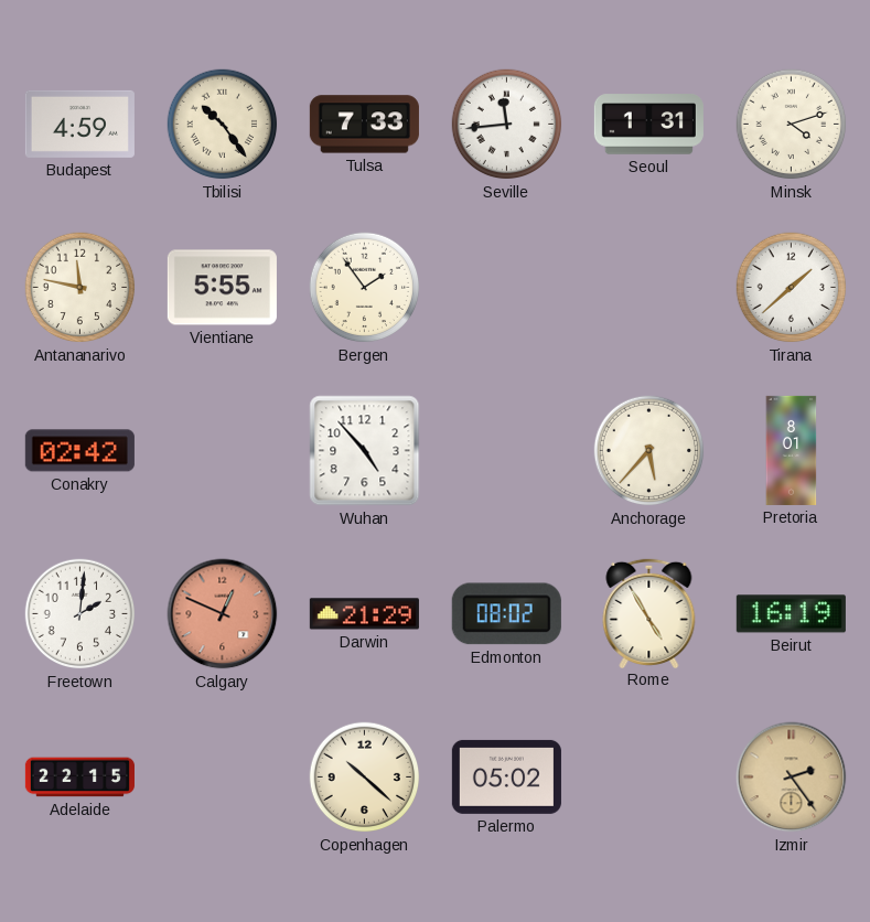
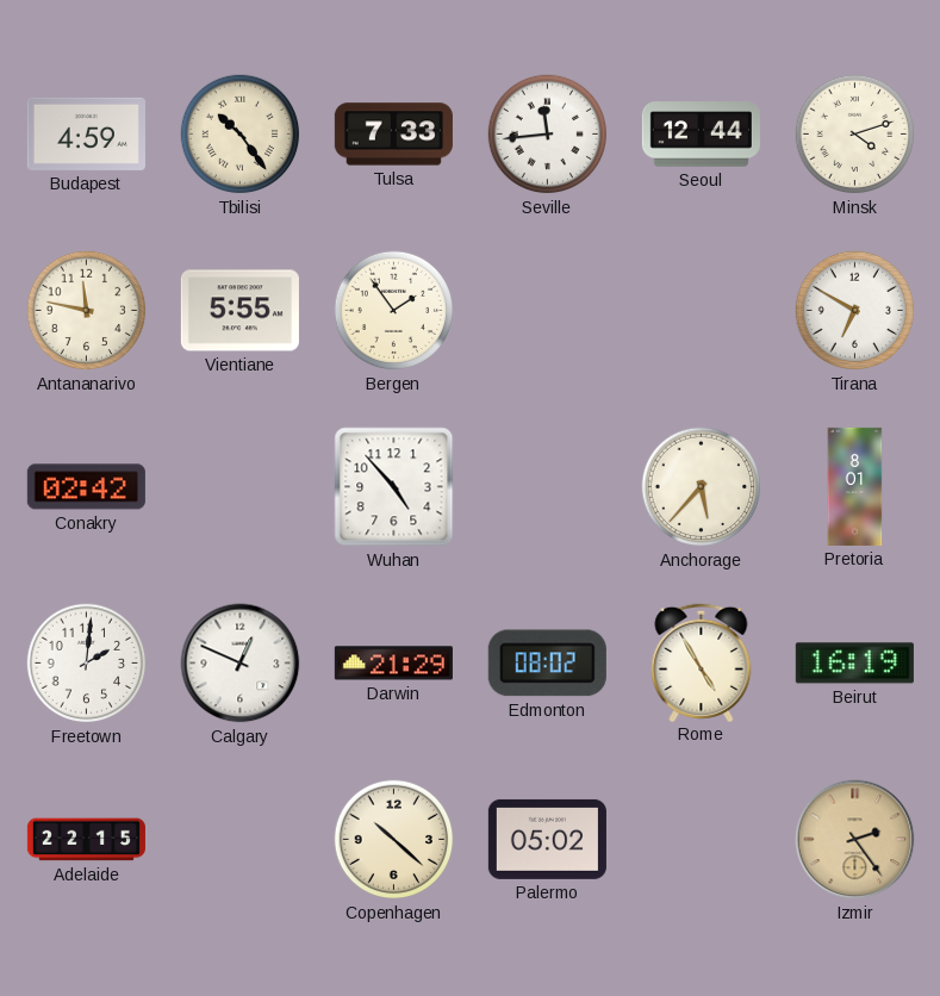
Seoul: 1:31 -> 12:44
Tirana: 1:38 -> 6:50
Calgary dial: salmon -> white
